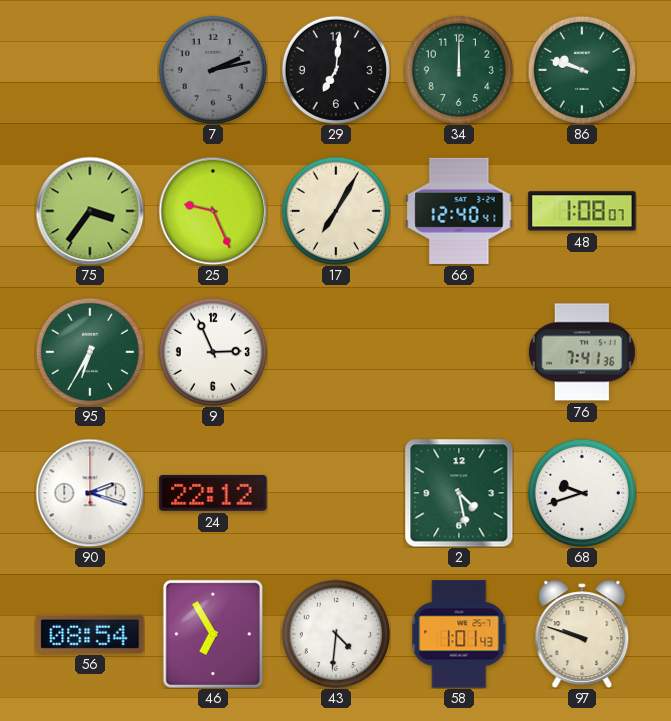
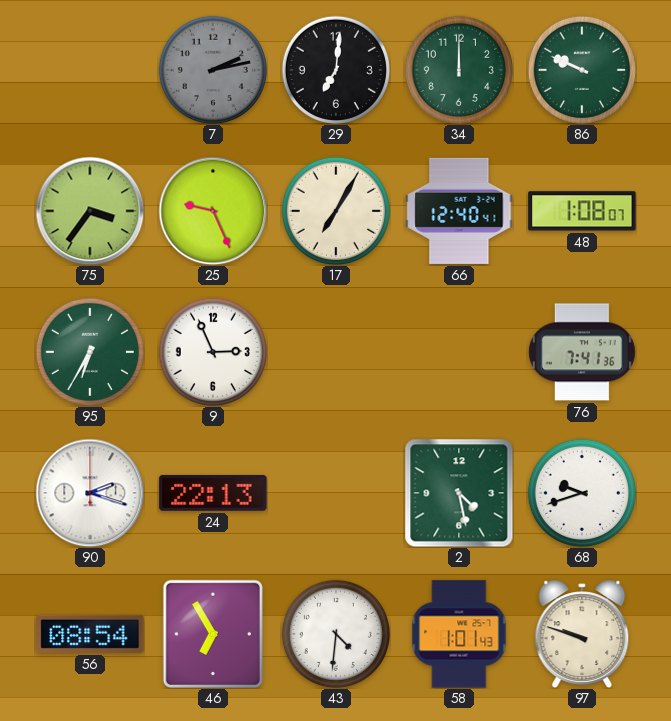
86: 9:48 -> 9:49
24: 22:12 -> 22:13
